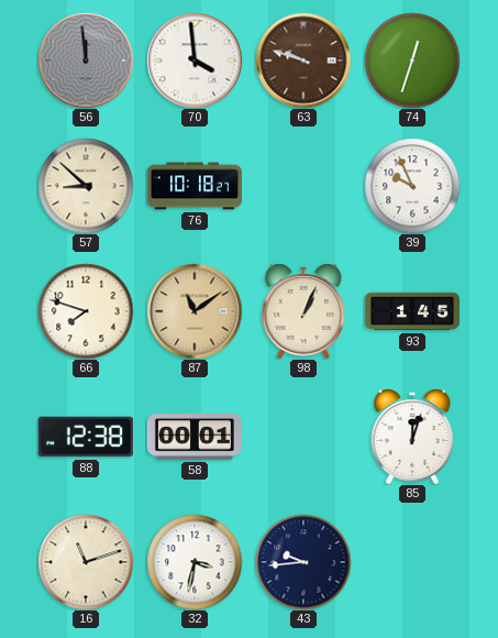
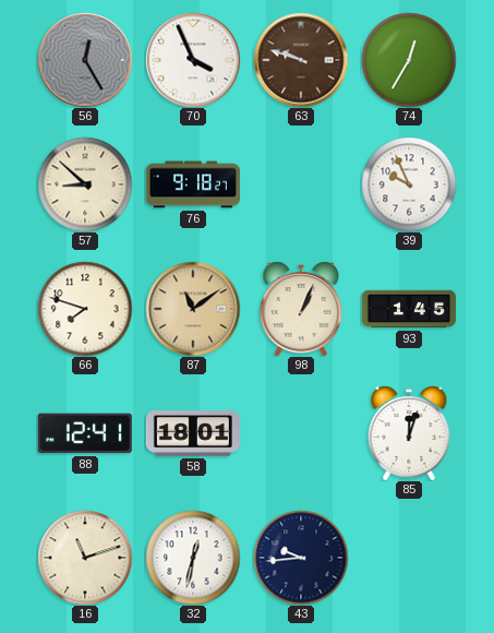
56: 11:59 -> 12:25
70: 3:59 -> 3:56
74: 12:33 -> 12:35
76: 10:18 -> 9:18
88: 12:38 -> 12:41
58: 00:01 -> 18:01
32: 3:32 -> 12:32
